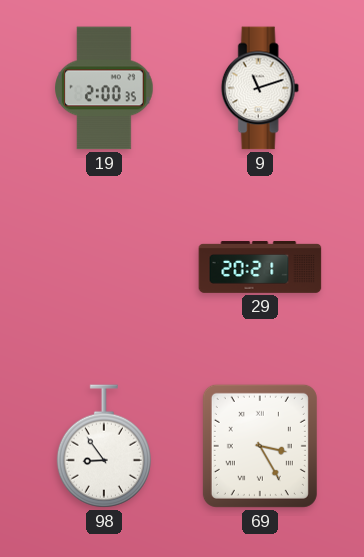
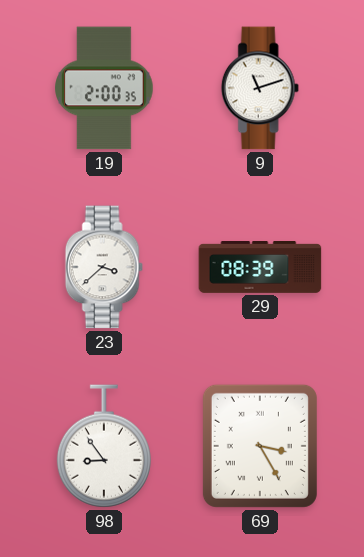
23: none -> 3:38
29: 20:21 -> 08:39
